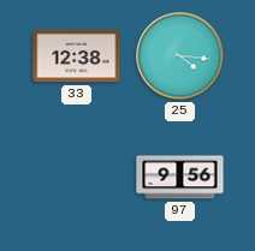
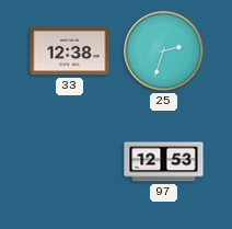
25: 4:16 -> 2:33
97: 9:56 -> 12:53
